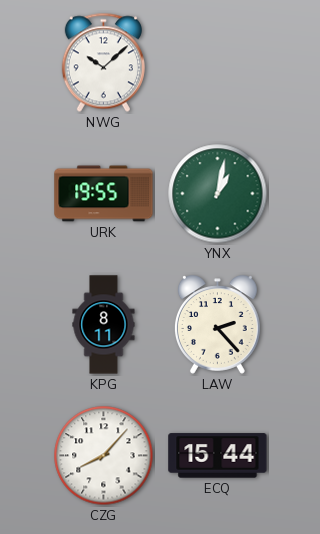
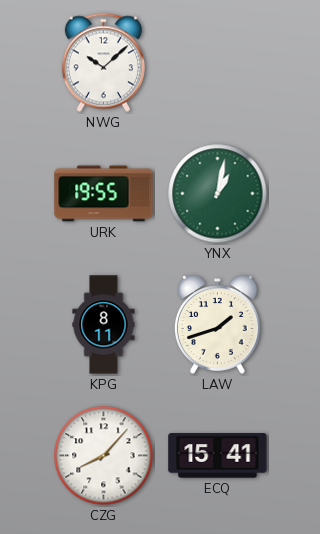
LAW: 2:23 -> 1:42
ECQ: 15:44 -> 15:41
